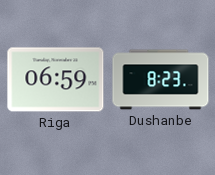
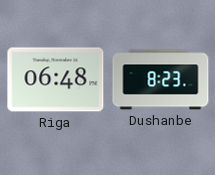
Riga: 06:59 -> 06:48
